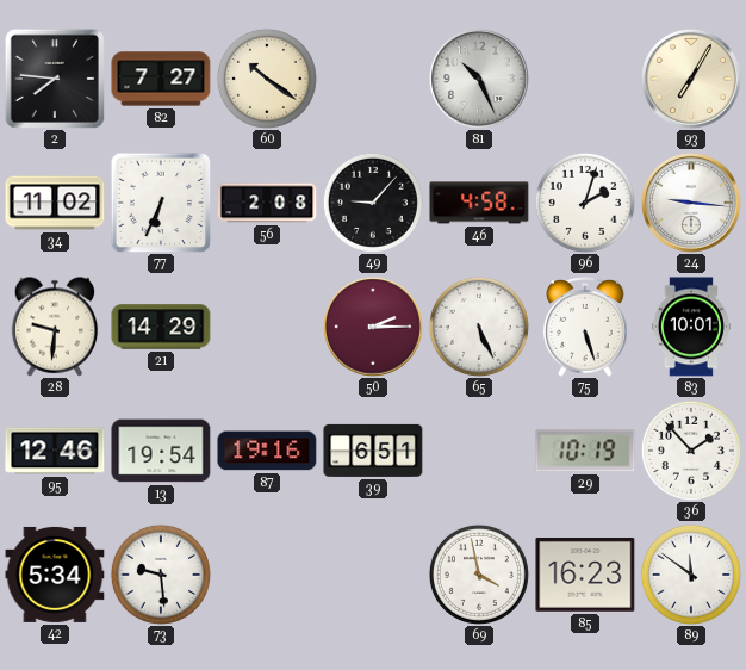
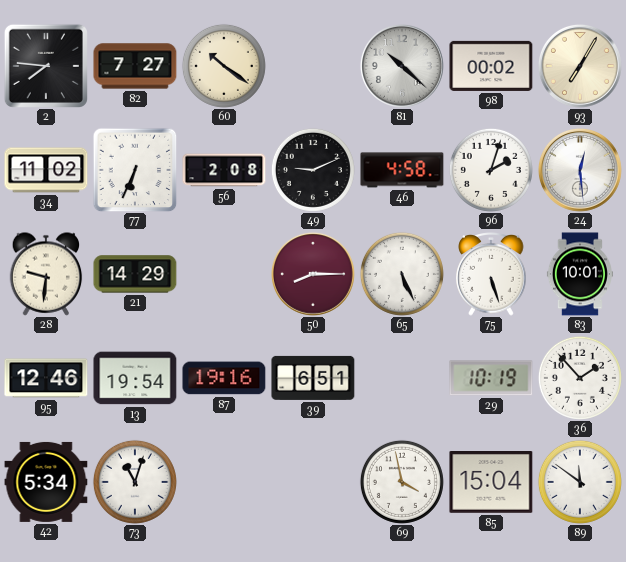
81: 10:26 -> 10:22
98: none -> 00:02
49: 9:07 -> 9:11
24: 9:16 -> 12:29
50: 2:15 -> 8:15
73: 9:29 -> 11:03
85: 16:23 -> 15:04
